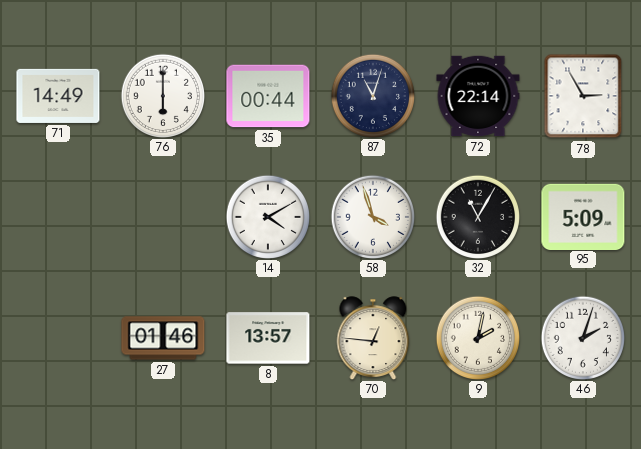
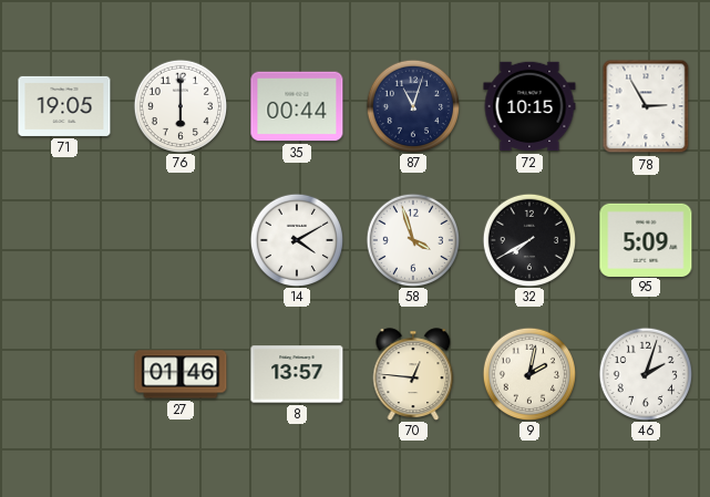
71: 14:49 -> 19:05
72: 22:14 -> 10:15
32: 11:05 -> 7:40
